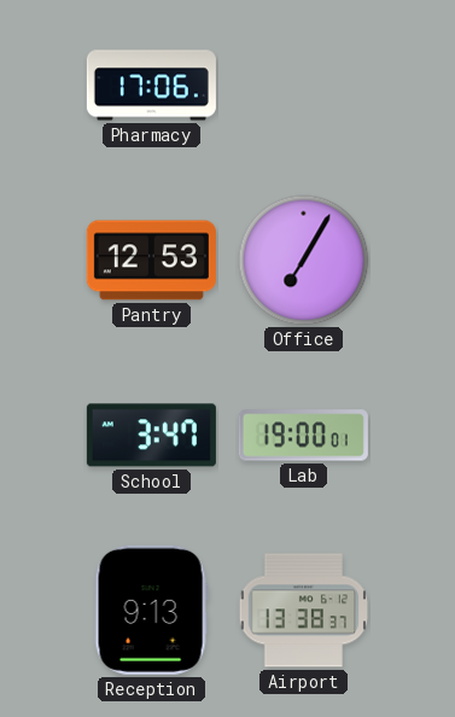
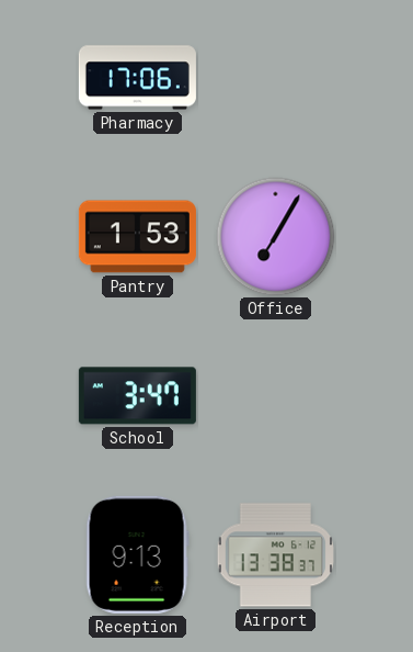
Pantry: 12:53 -> 1:53
Lab: 19:00 -> none
